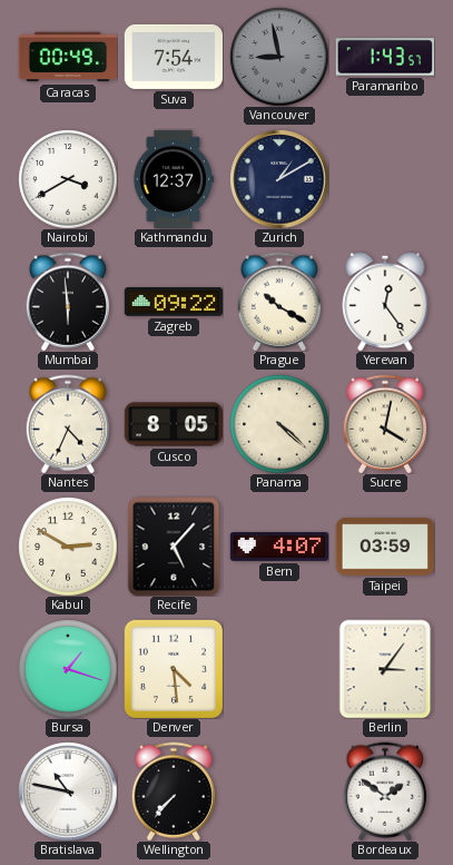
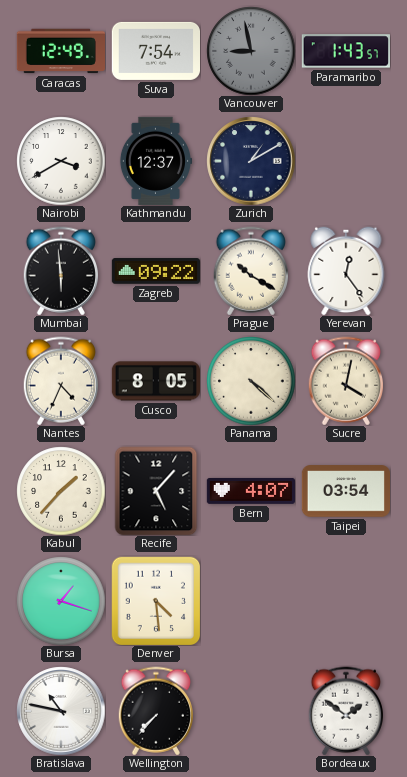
Caracas: 00:49 -> 12:49
Kabul: 2:50 -> 1:37
Taipei: 03:59 -> 03:54
Berlin: 3:06 -> none
